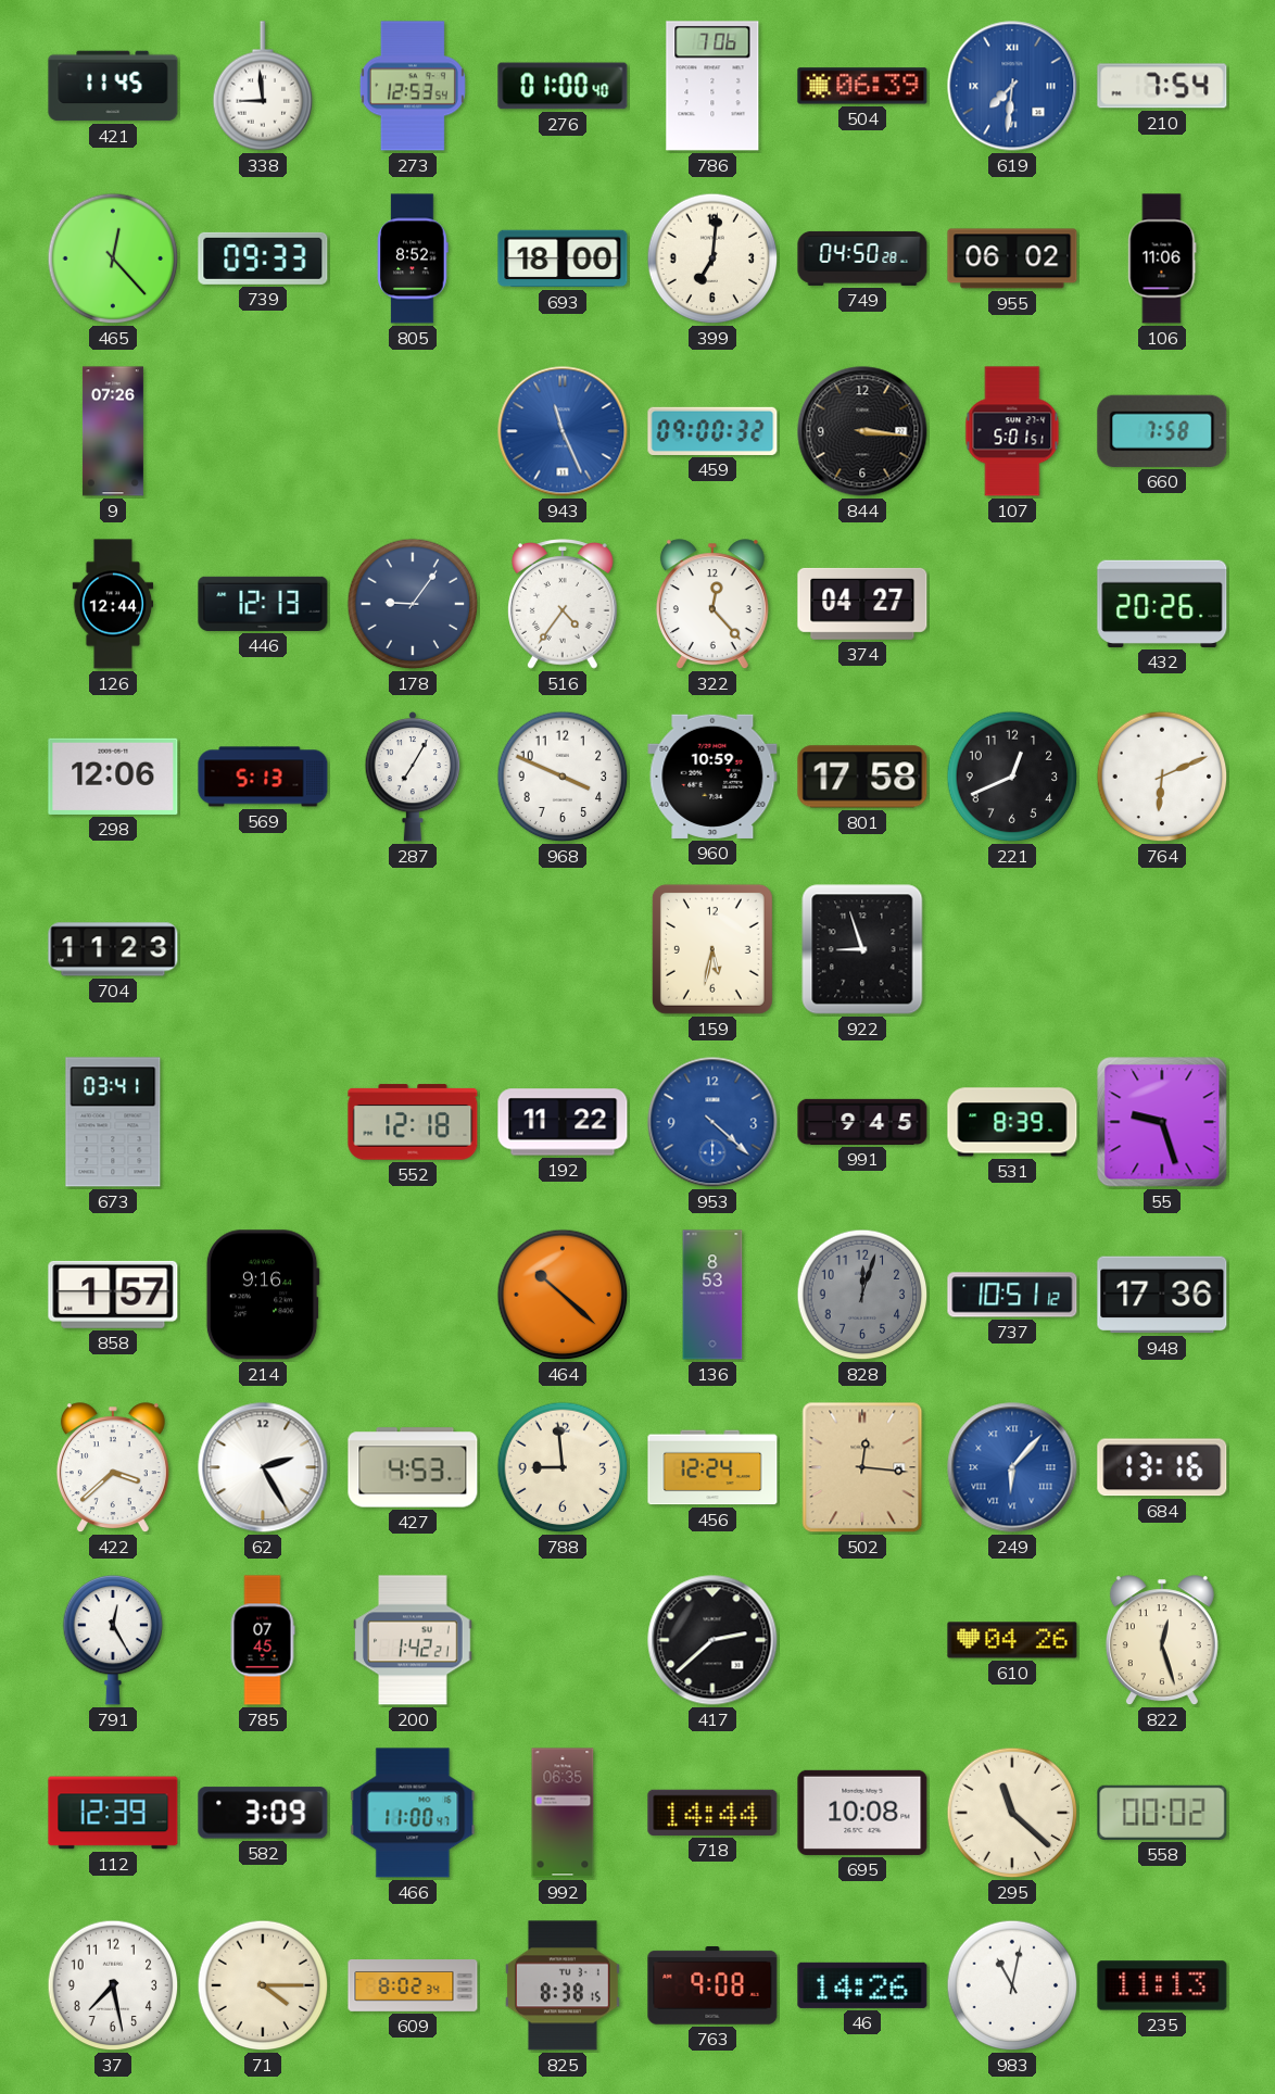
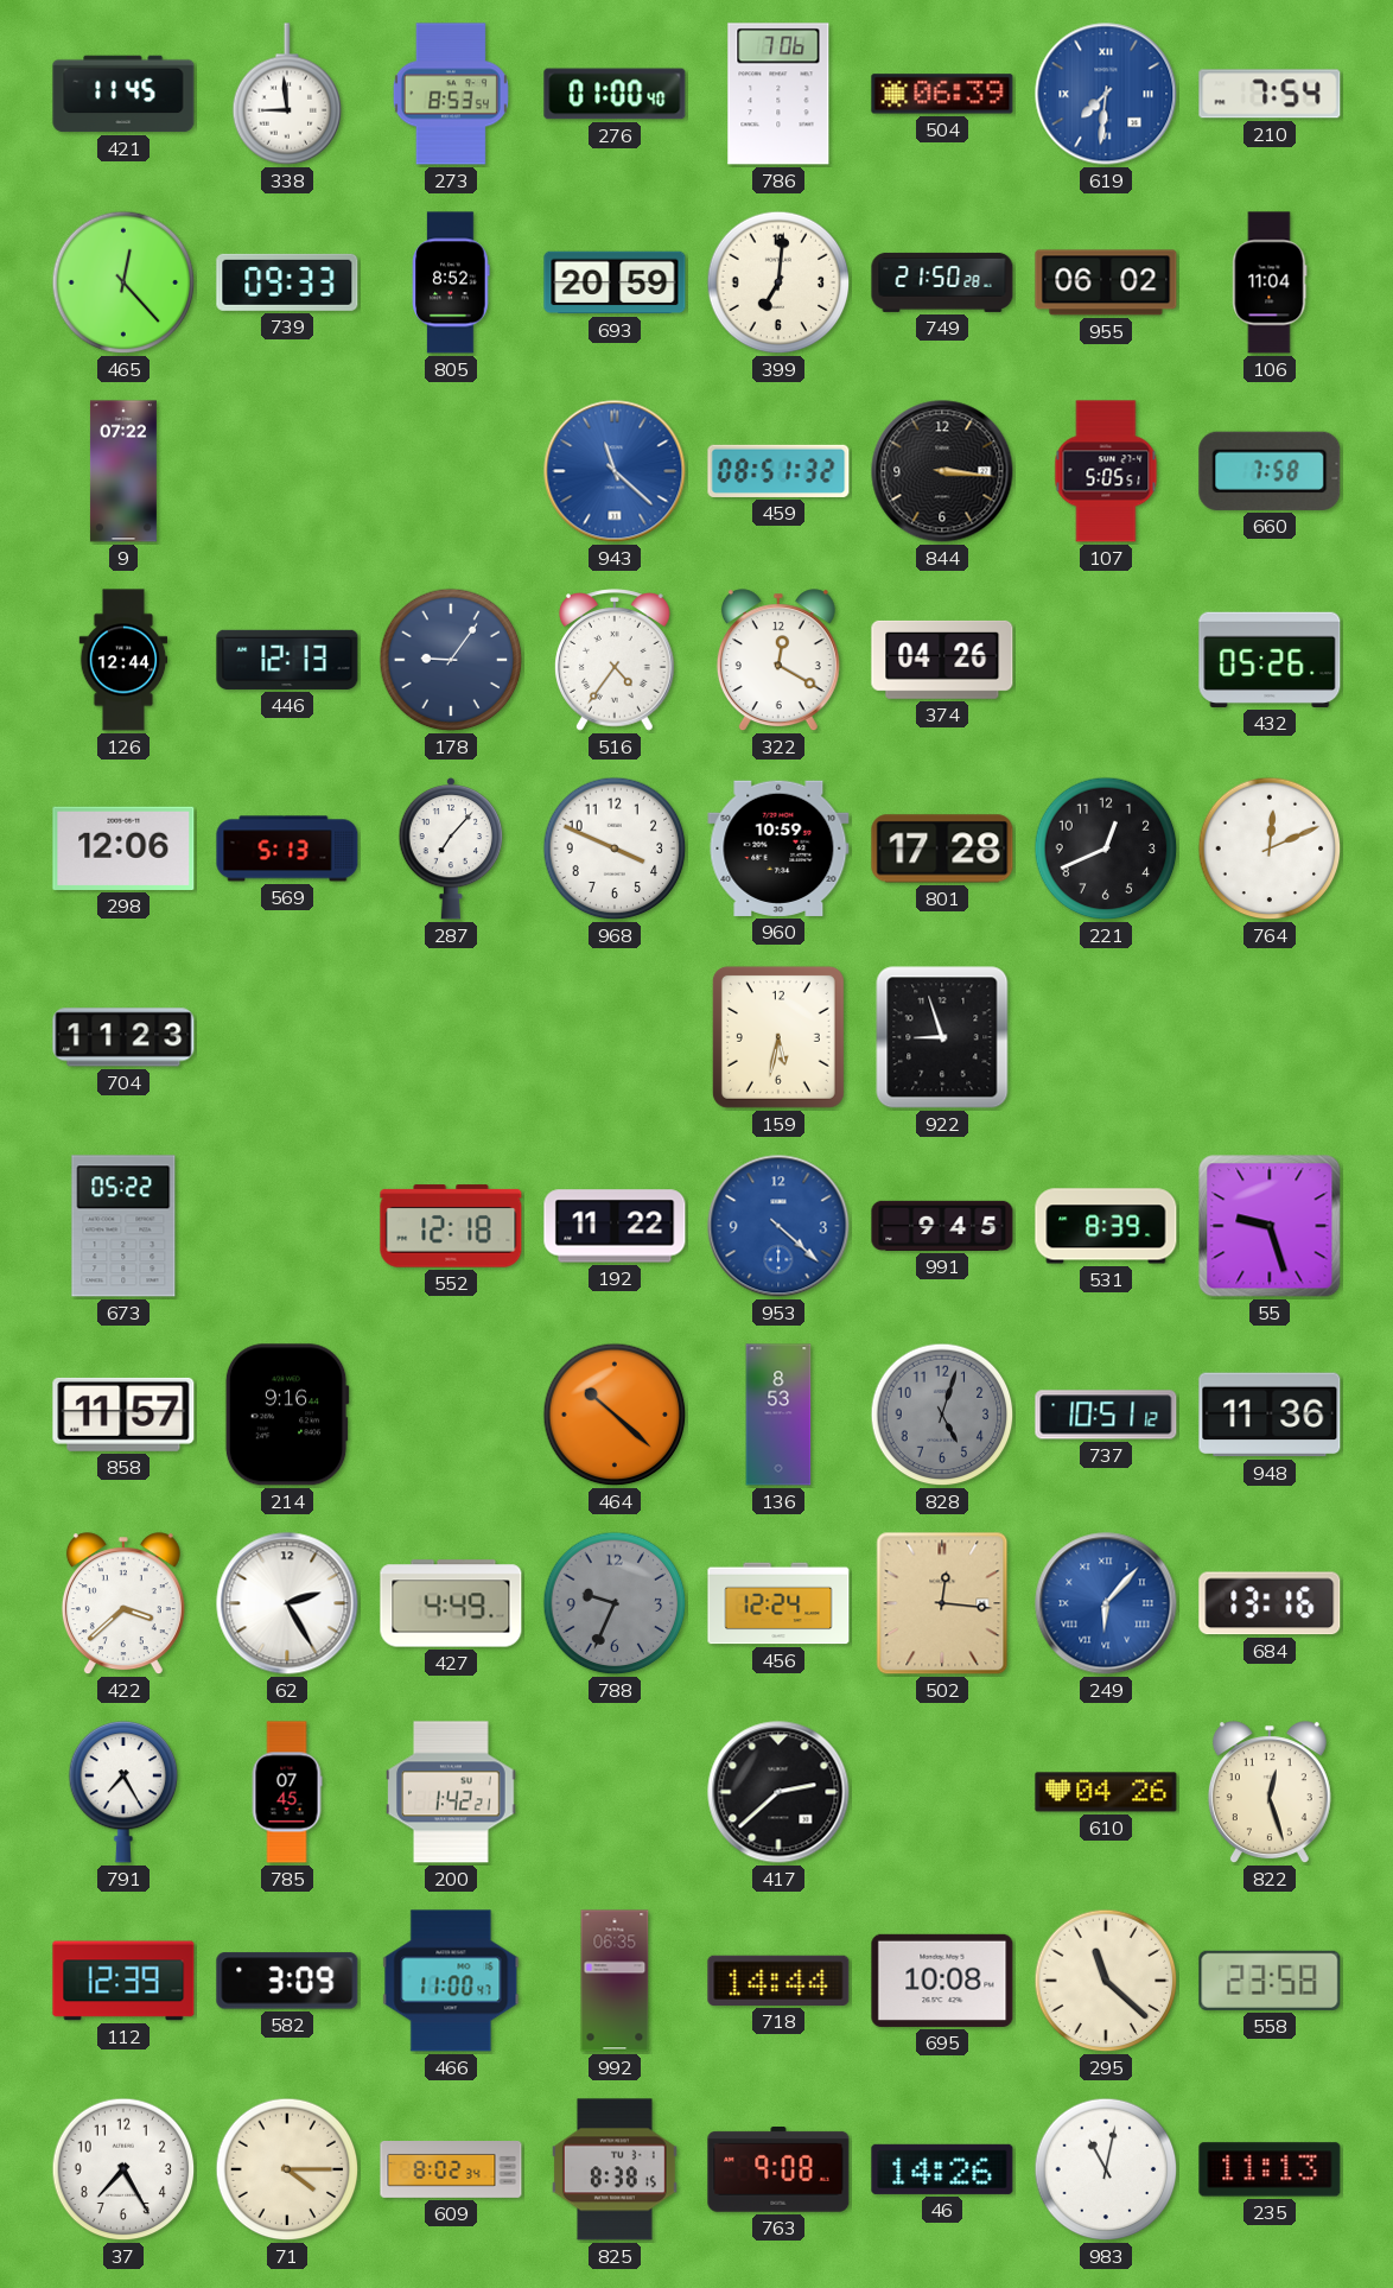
273: 12:53 -> 8:53
693: 18:00 -> 20:59
749: 04:50 -> 21:50
106: 11:06 -> 11:04
9: 07:26 -> 07:22
943: 11:26 -> 11:22
459: 09:00 -> 08:51
107: 5:01 -> 5:05
322: 12:23 -> 12:20
374: 04:27 -> 04:26
432: 20:26 -> 05:26
287: 7:05 -> 7:07
801: 17:58 -> 17:28
764: 6:11 -> 12:11
673: 03:41 -> 05:22
858: 1:57 -> 11:57
828: 12:03 -> 5:03
948: 17:36 -> 11:36
427: 4:53 -> 4:49
788: 8:59 -> 9:34
788 dial: cream -> grey
791: 12:25 -> 7:25
558: 00:02 -> 23:58
37: 7:28 -> 7:25
